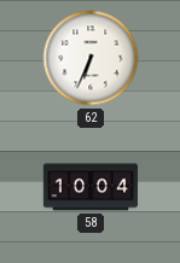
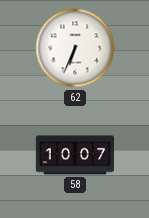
58: 10:04 -> 10:07
